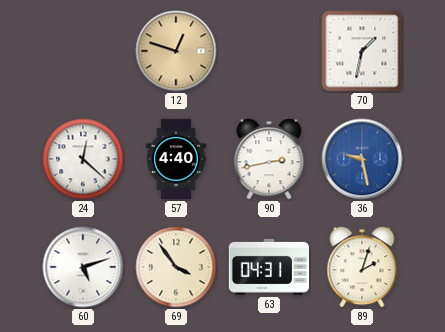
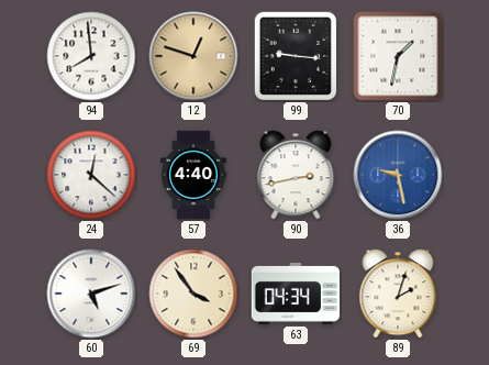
94: none -> 7:59
99: none -> 9:16
63: 04:31 -> 04:34
